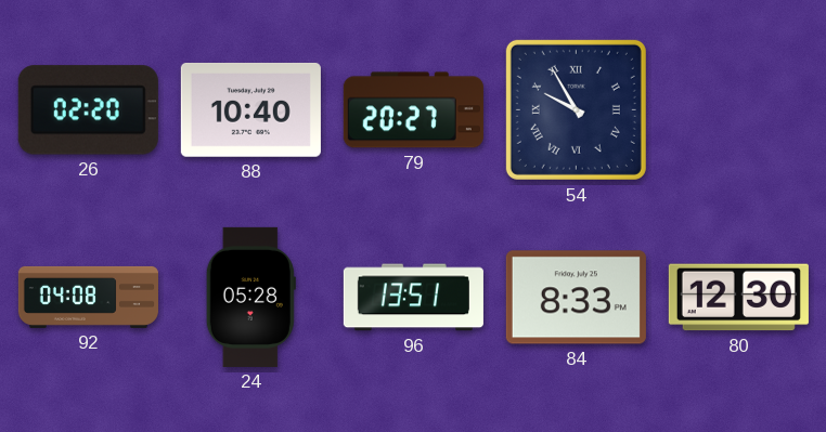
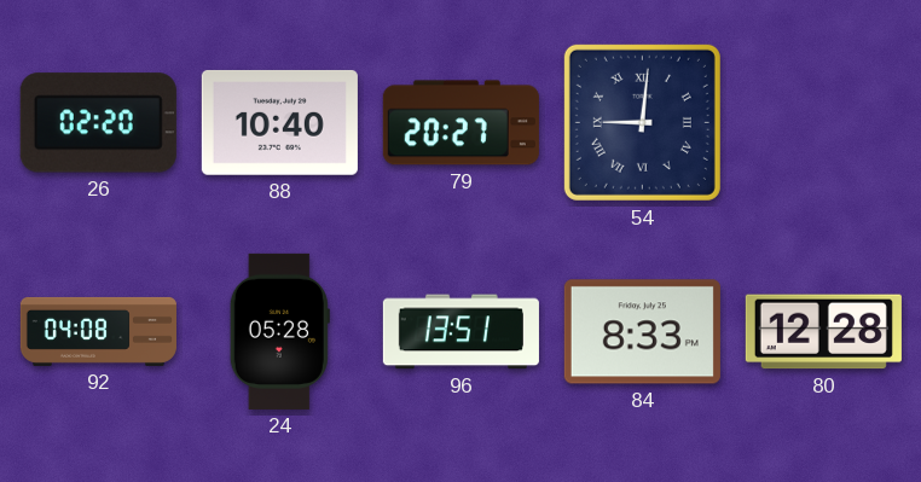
54: 9:55 -> 9:01
80: 12:30 -> 12:28
